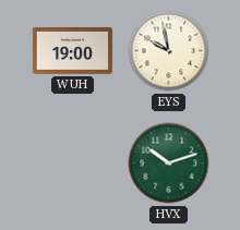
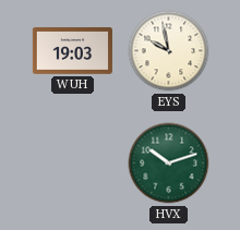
WUH: 19:00 -> 19:03
